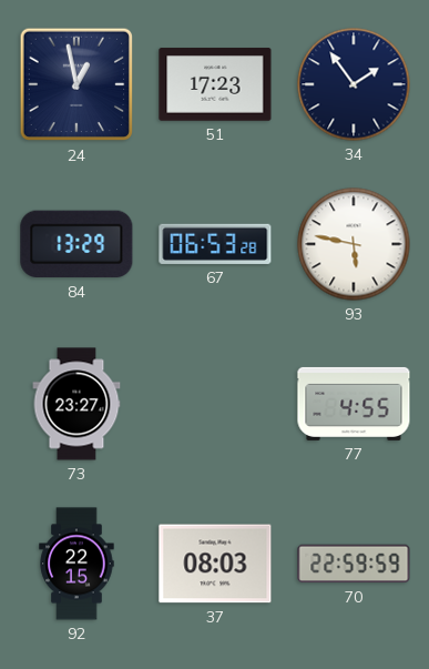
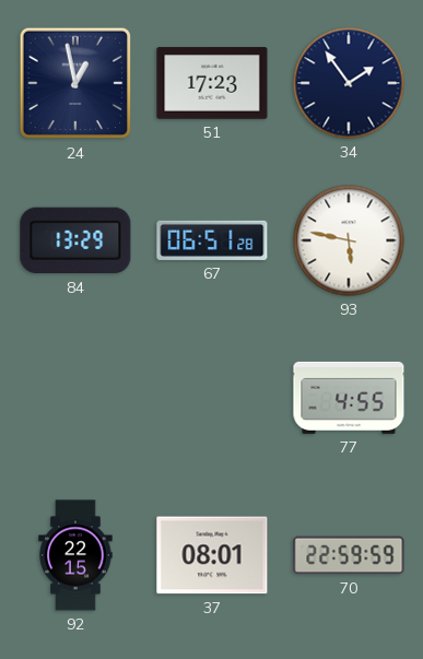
67: 06:53 -> 06:51
73: 23:27 -> none
37: 08:03 -> 08:01
